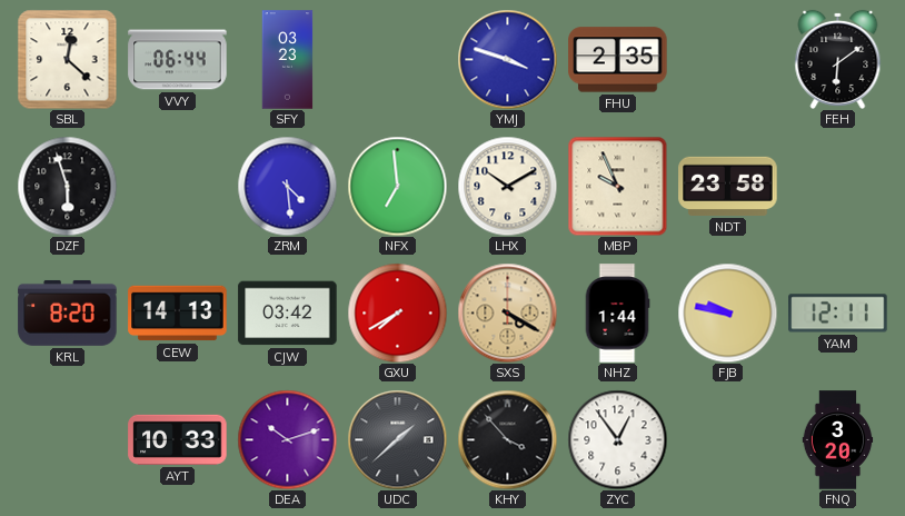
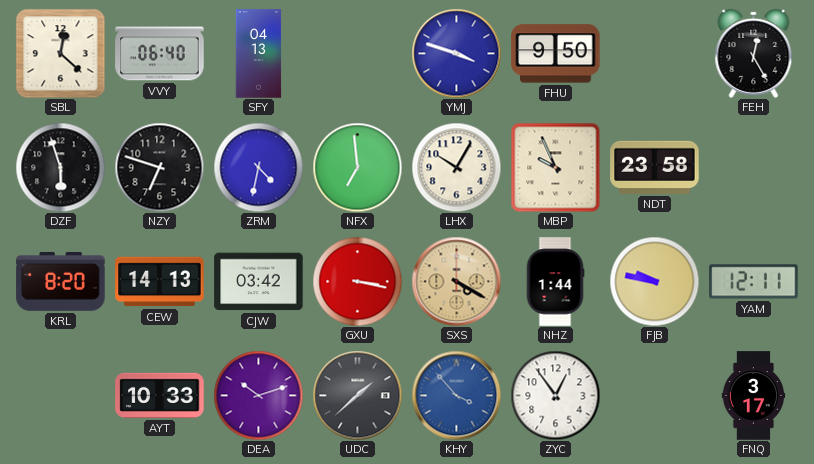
VVY: 06:44 -> 06:40
SFY: 03:23 -> 04:13
FHU: 2:35 -> 9:50
FEH: 6:09 -> 12:25
NZY: none -> 6:48
ZRM: 4:29 -> 4:32
LHX: 10:10 -> 10:05
GXU: 7:40 -> 3:17
KHY dial: black -> blue
FNQ: 3:20 -> 3:17
